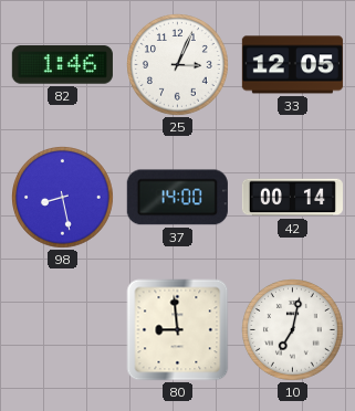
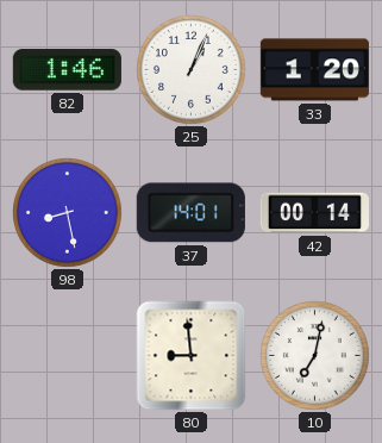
25: 3:04 -> 1:04
33: 12:05 -> 1:20
37: 14:00 -> 14:01
